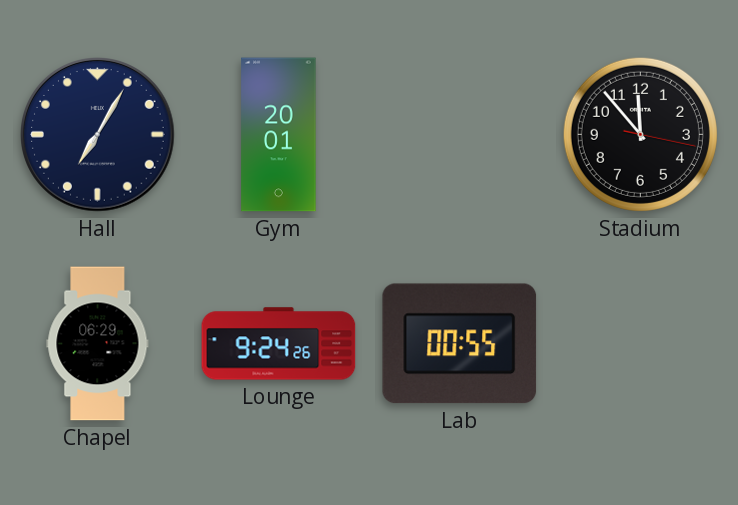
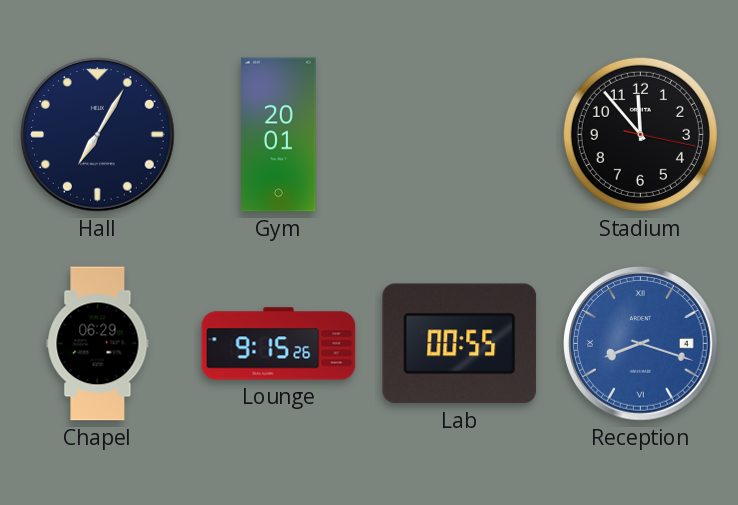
Lounge: 9:24 -> 9:15
Reception: none -> 8:18
